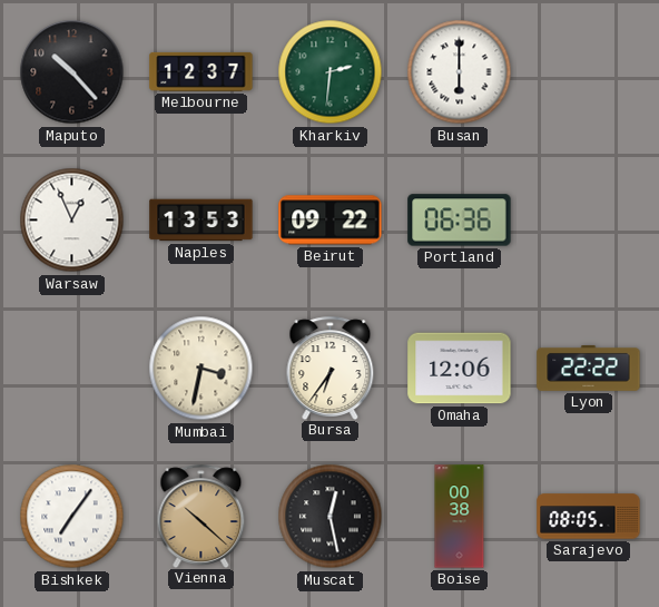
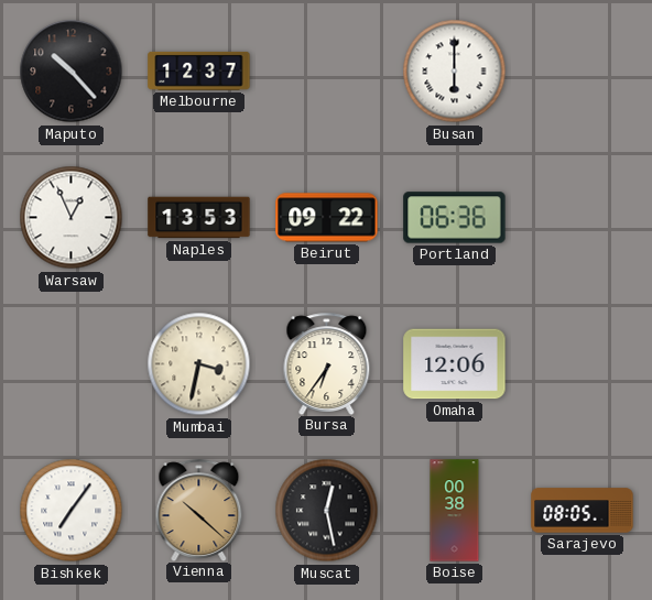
Kharkiv: 2:31 -> none
Lyon: 22:22 -> none
